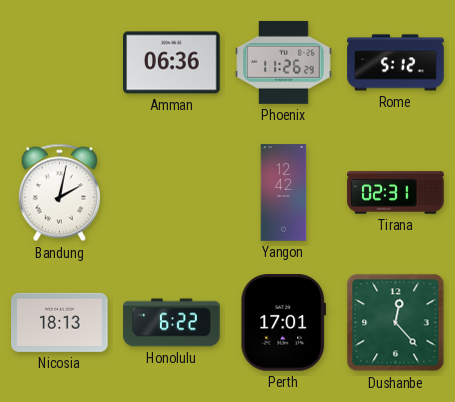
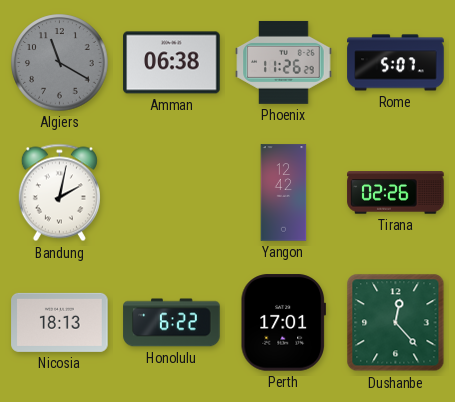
Algiers: none -> 11:20
Amman: 06:36 -> 06:38
Rome: 5:12 -> 5:07
Tirana: 02:31 -> 02:26
